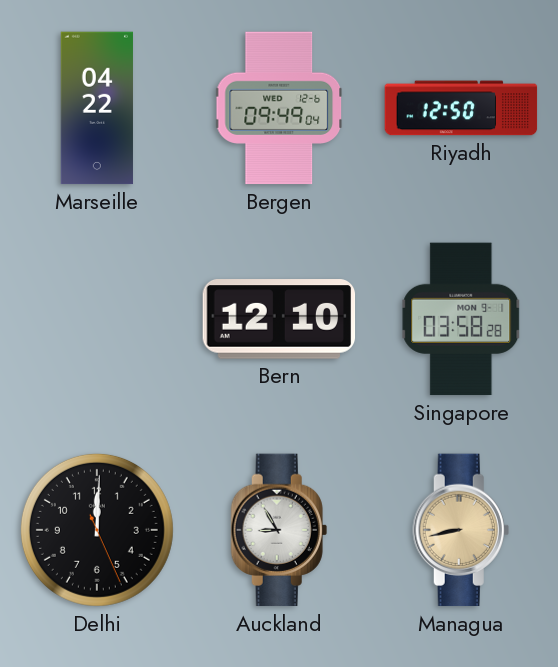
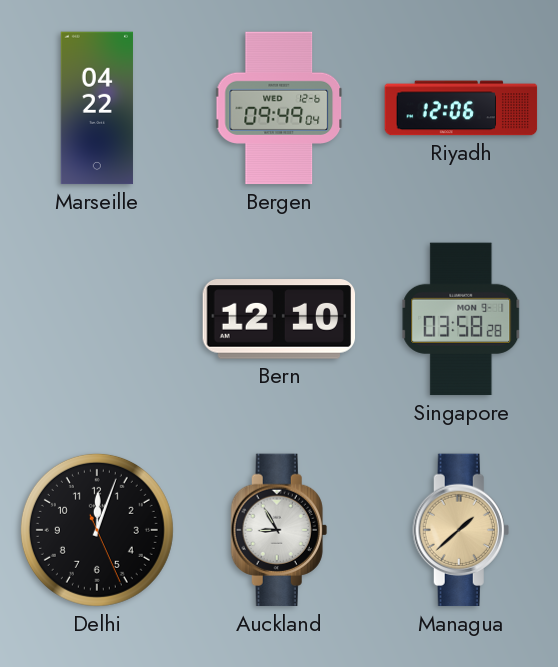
Riyadh: 12:50 -> 12:06
Delhi: 12:00 -> 12:03
Managua: 8:43 -> 1:38
